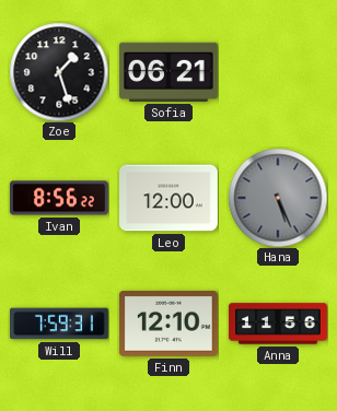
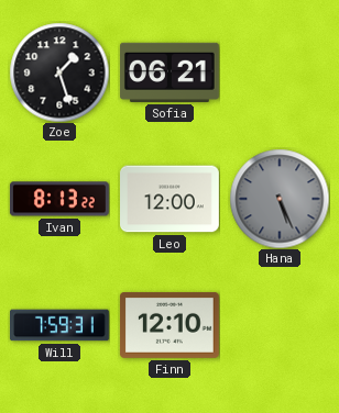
Ivan: 8:56 -> 8:13
Anna: 11:56 -> none
